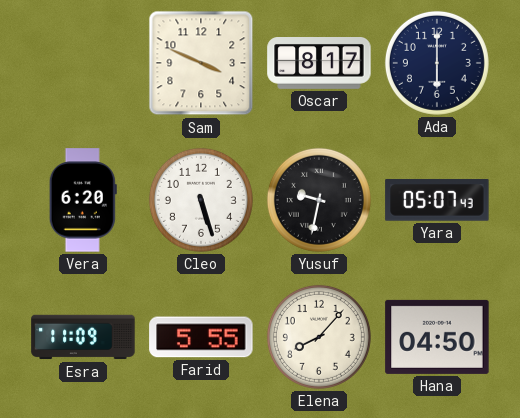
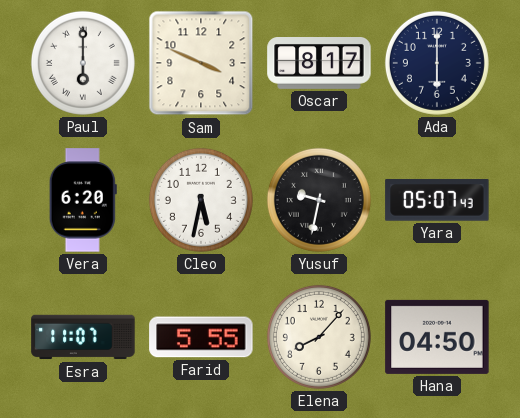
Paul: none -> 6:00
Cleo: 5:27 -> 5:32
Esra: 11:09 -> 11:07
